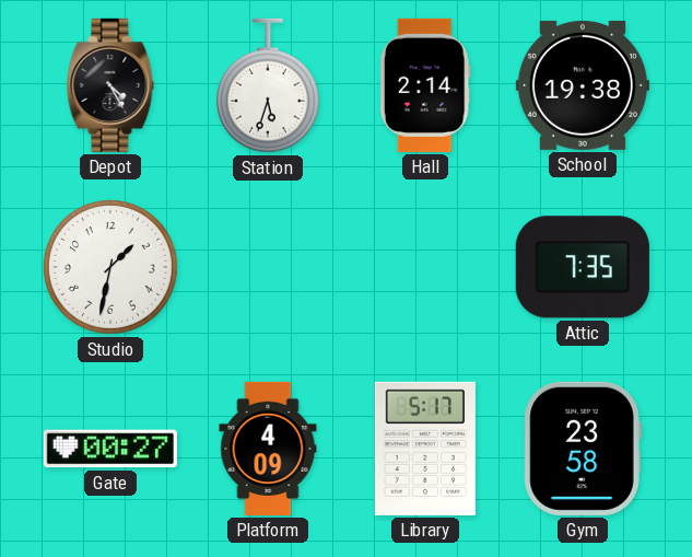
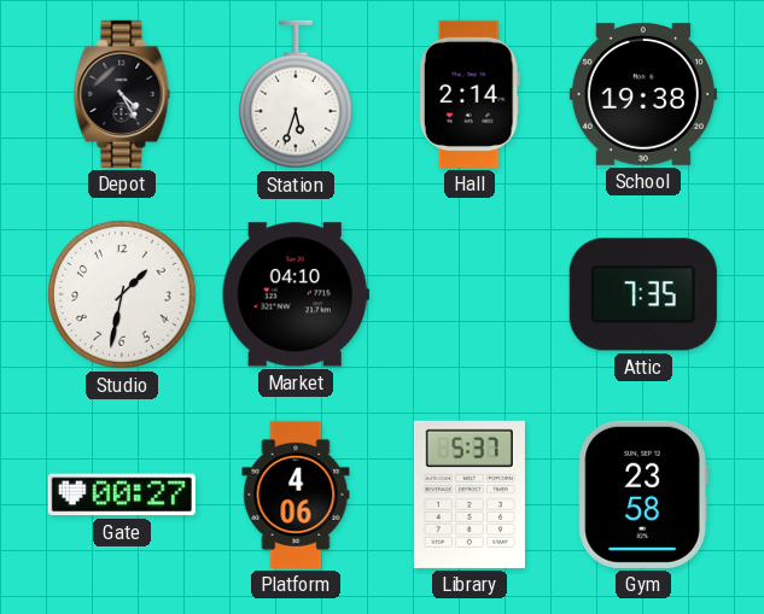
Market: none -> 04:10
Platform: 4:09 -> 4:06
Library: 5:17 -> 5:37
